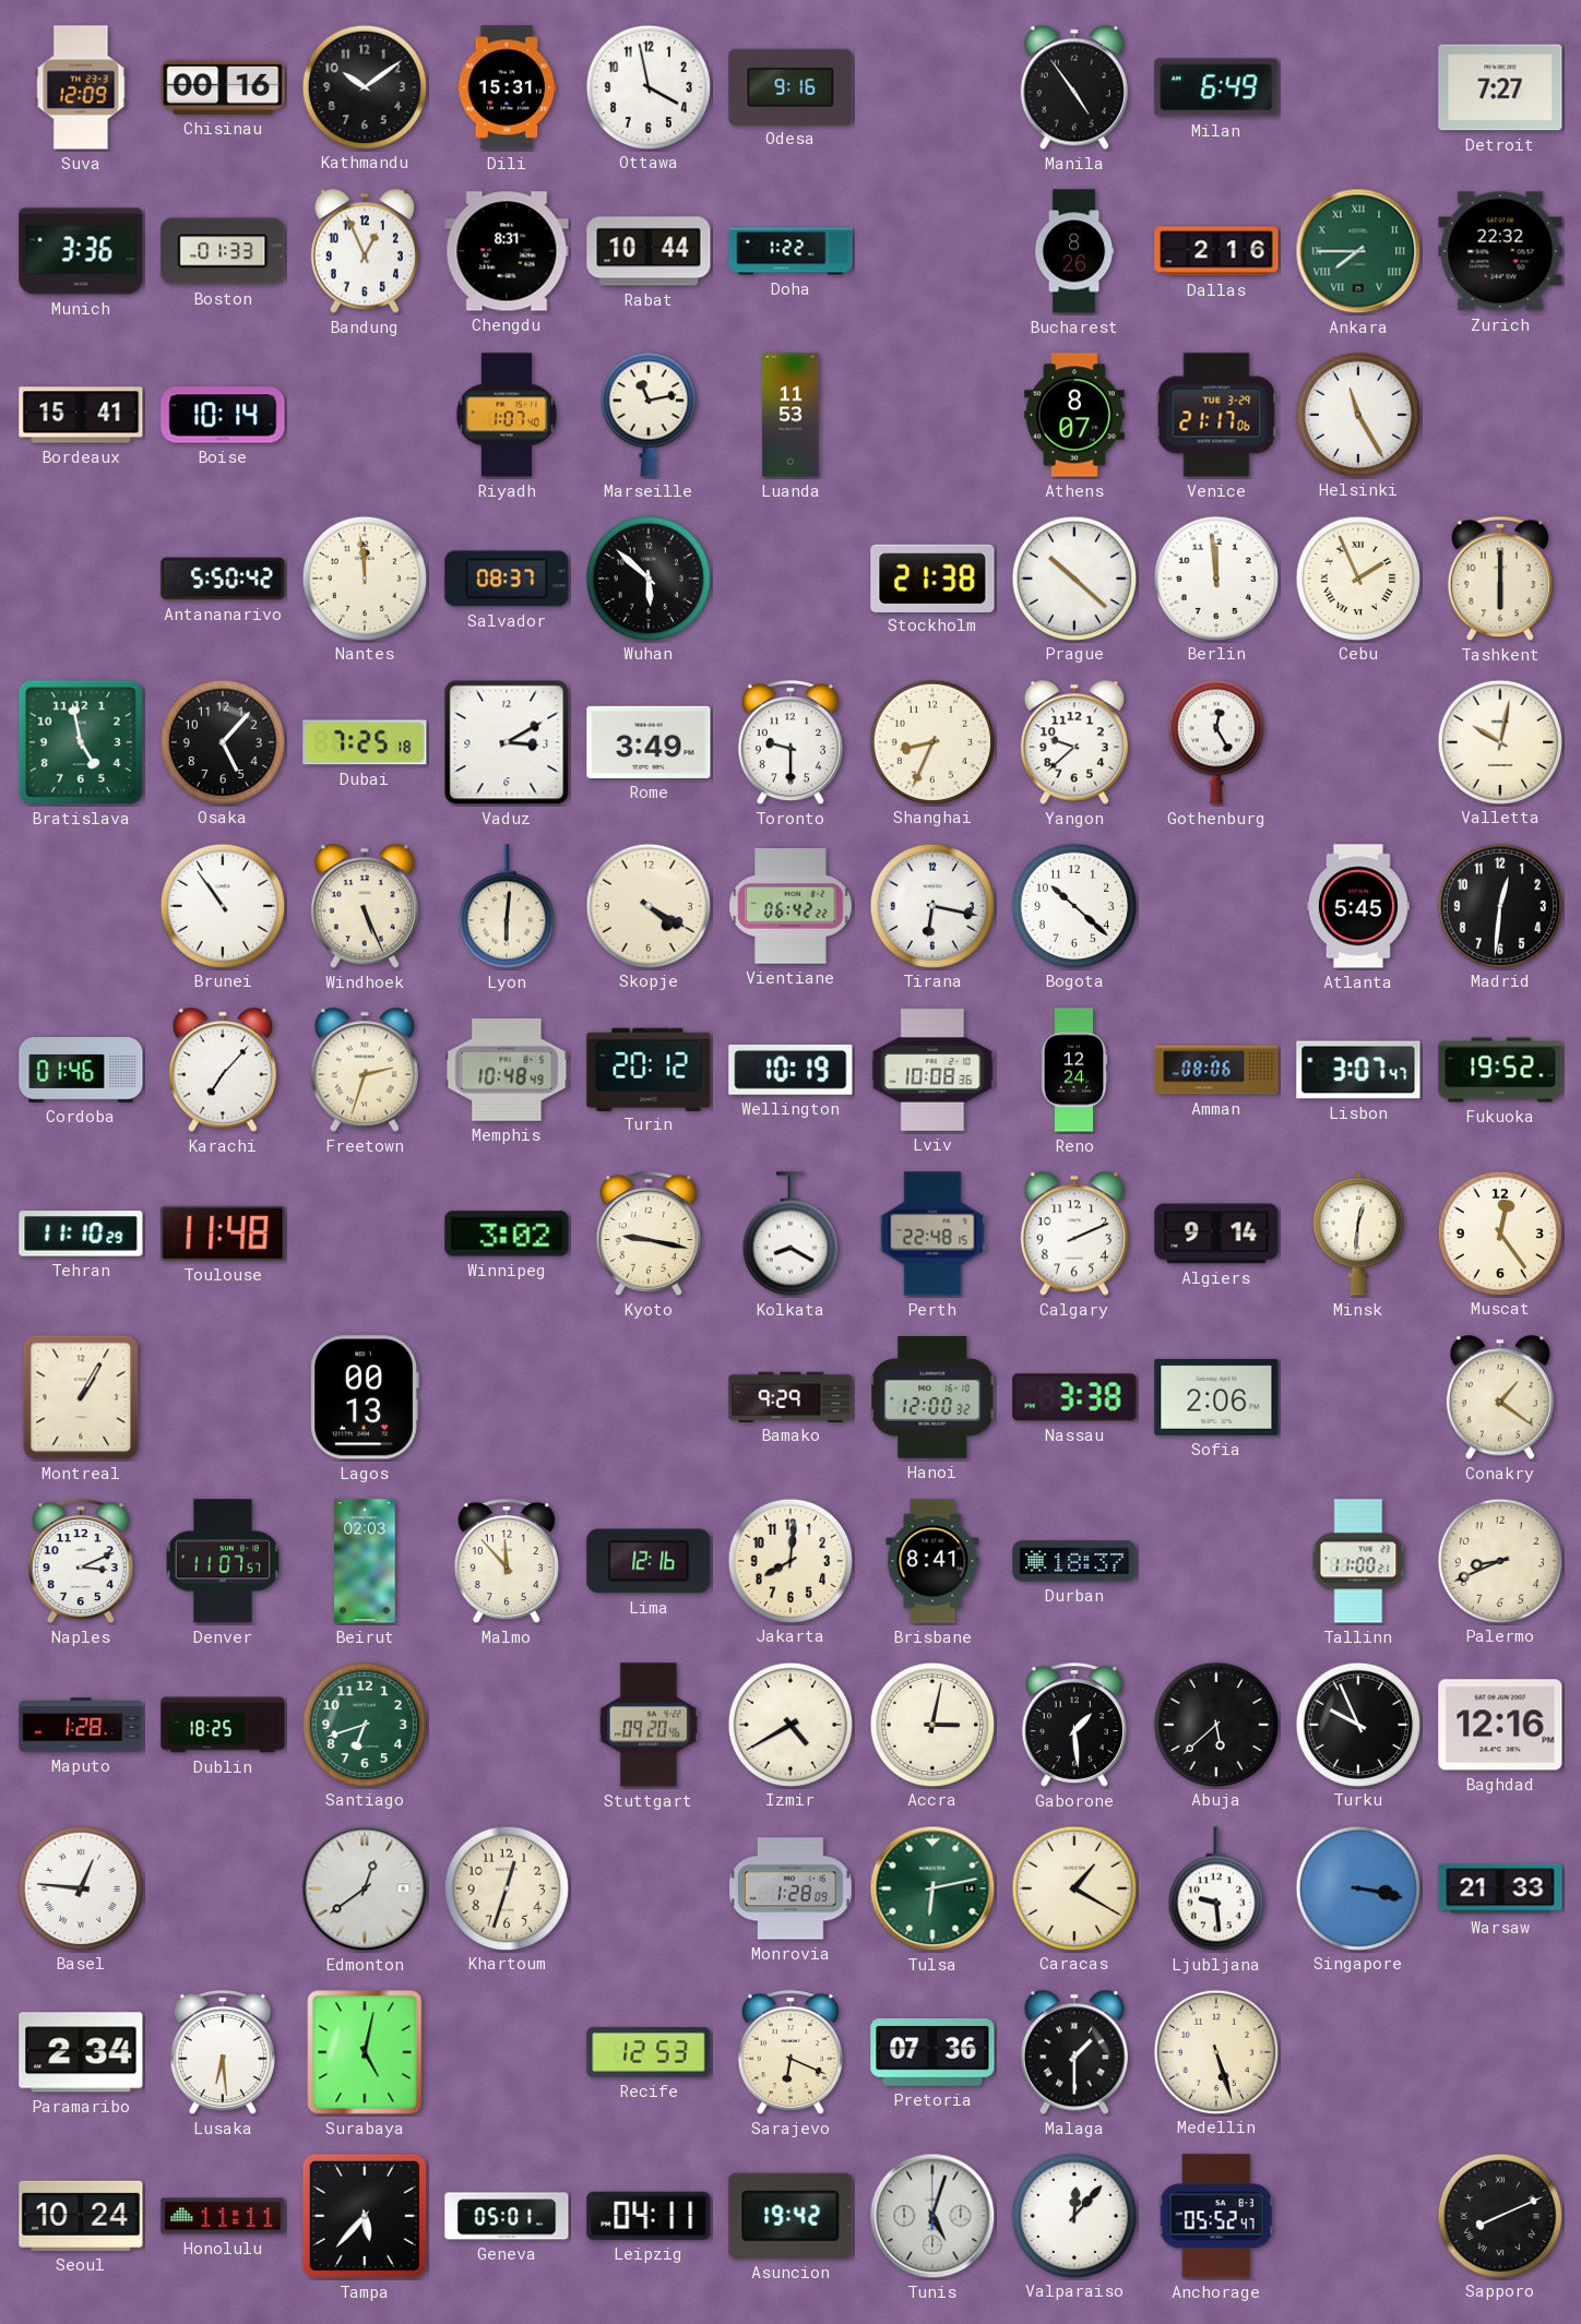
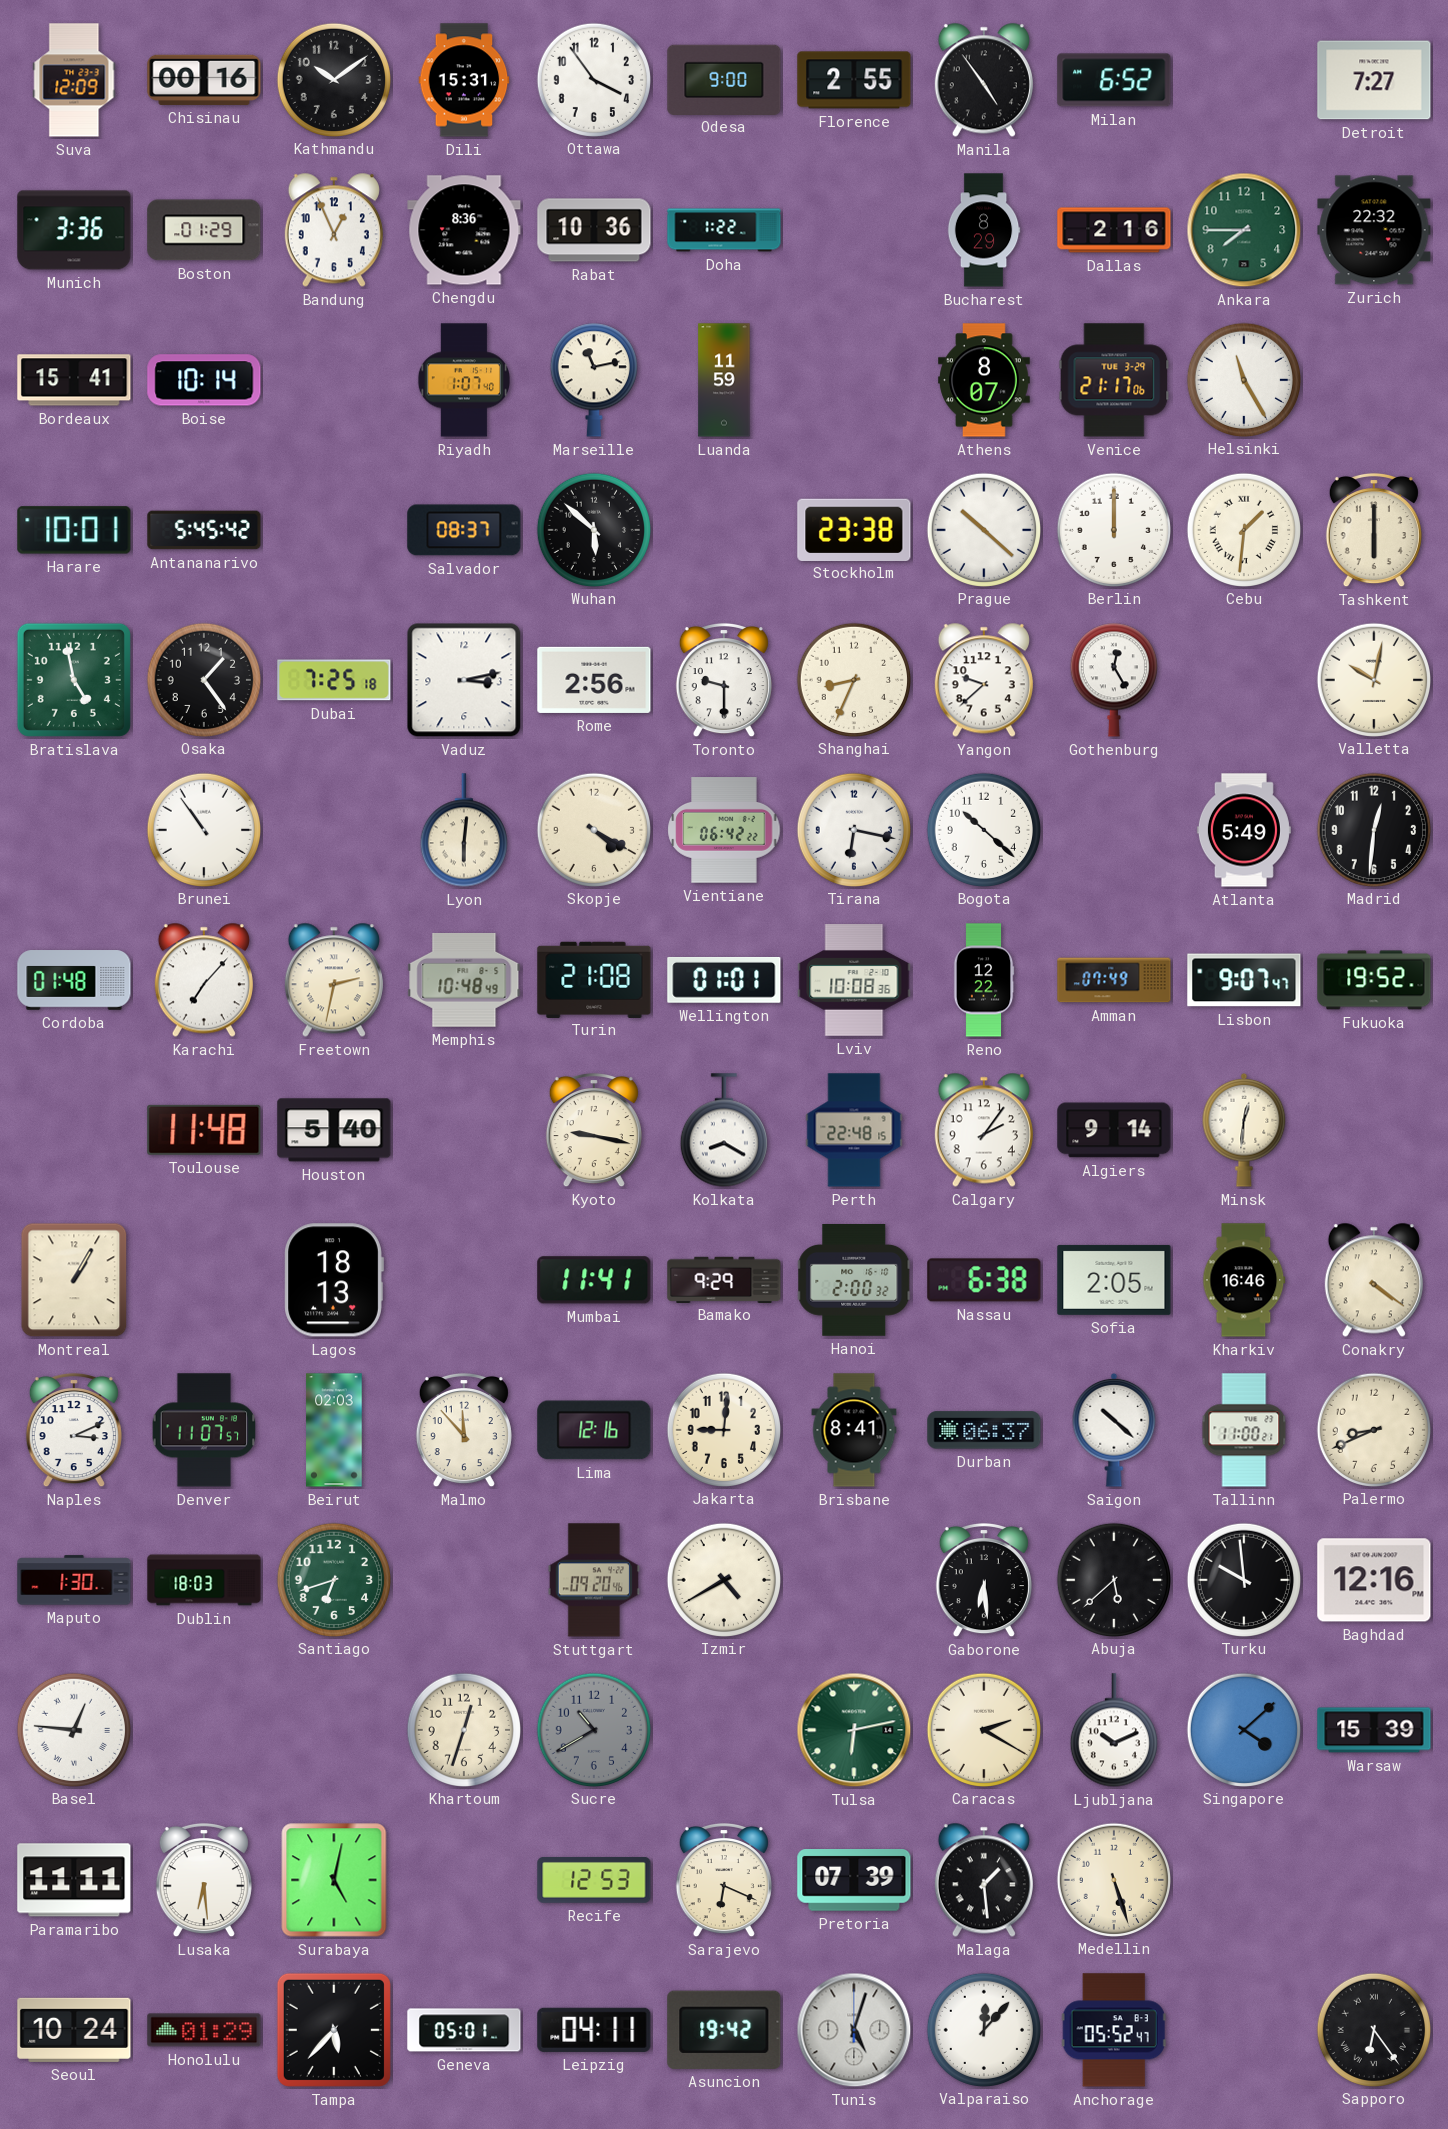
Ottawa: 3:58 -> 3:54
Odesa: 9:16 -> 9:00
Florence: none -> 2:55
Milan: 6:49 -> 6:52
Boston: 01:33 -> 01:29
Chengdu: 8:31 -> 8:36
Rabat: 10:44 -> 10:36
Bucharest: 8:26 -> 8:29
Ankara numerals: Roman -> Arabic
Luanda: 11:53 -> 11:59
Harare: none -> 10:01
Antananarivo: 5:50 -> 5:45
Nantes: 11:59 -> none
Stockholm: 21:38 -> 23:38
Berlin: 11:59 -> 12:00
Cebu: 1:56 -> 1:31
Osaka: 5:07 -> 1:24
Vaduz: 3:10 -> 3:13
Rome: 3:49 -> 2:56
Windhoek: 5:26 -> none
Atlanta: 5:45 -> 5:49
Cordoba: 01:46 -> 01:48
Freetown: 2:33 -> 2:32
Turin: 20:12 -> 21:08
Wellington: 10:19 -> 01:01
Reno: 12:24 -> 12:22
Amman: 08:06 -> 07:49
Lisbon: 3:07 -> 9:07
Tehran: 11:10 -> none
Houston: none -> 5:40
Winnipeg: 3:02 -> none
Calgary: 2:11 -> 2:06
Muscat: 12:24 -> none
Lagos: 00:13 -> 18:13
Mumbai: none -> 11:41
Hanoi: 12:00 -> 2:00
Nassau: 3:38 -> 6:38
Sofia: 2:06 -> 2:05
Kharkiv: none -> 16:46
Conakry: 1:21 -> 4:21
Jakarta: 8:01 -> 9:01
Durban: 18:37 -> 06:37
Saigon: none -> 10:22
Maputo: 1:28 -> 1:30
Dublin: 18:25 -> 18:03
Accra: 3:02 -> none
Gaborone: 1:29 -> 6:29
Turku: 9:56 -> 9:59
Edmonton: 12:39 -> none
Sucre: none -> 10:40
Monrovia: 1:28 -> none
Caracas: 1:20 -> 2:20
Ljubljana: 9:29 -> 10:11
Singapore: 3:17 -> 4:08
Warsaw: 21:33 -> 15:39
Paramaribo: 2:34 -> 11:11
Pretoria: 07:36 -> 07:39
Malaga: 1:30 -> 1:29
Honolulu: 11:11 -> 01:29
Sapporo: 8:11 -> 6:24
